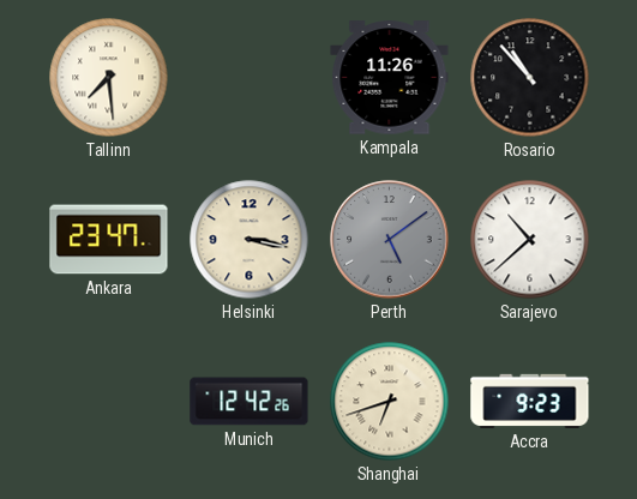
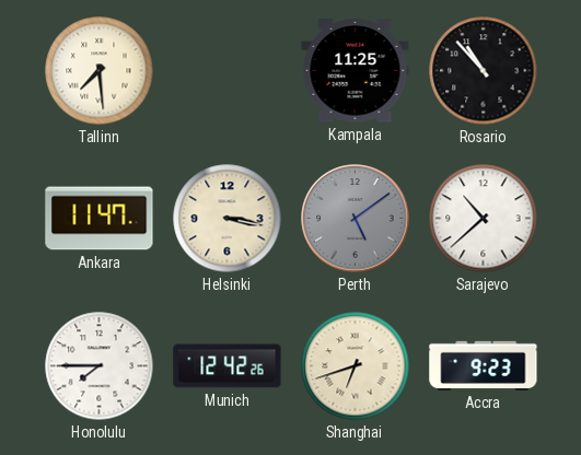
Kampala: 11:26 -> 11:25
Ankara: 23:47 -> 11:47
Honolulu: none -> 7:45
